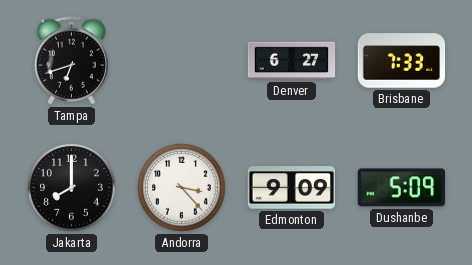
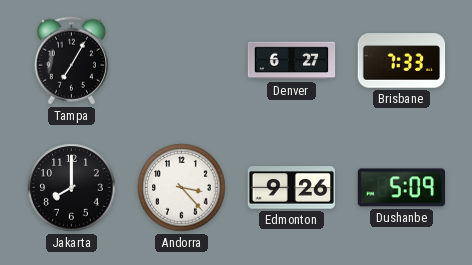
Tampa: 6:42 -> 7:05
Edmonton: 9:09 -> 9:26
